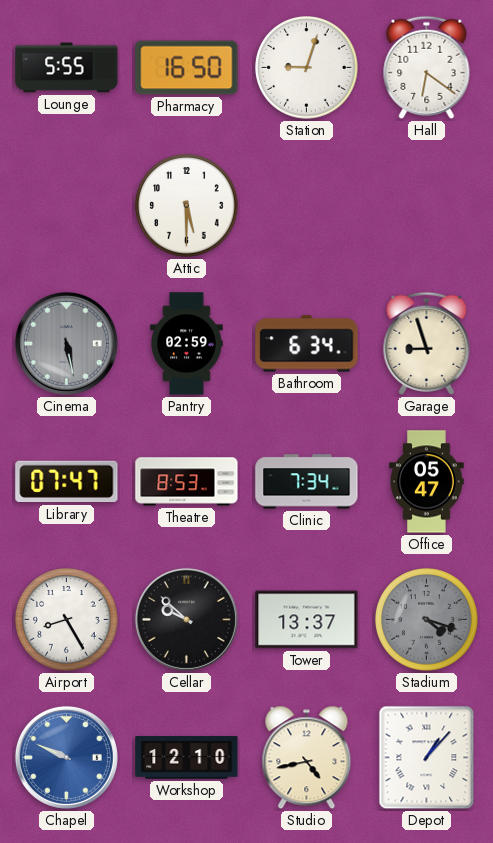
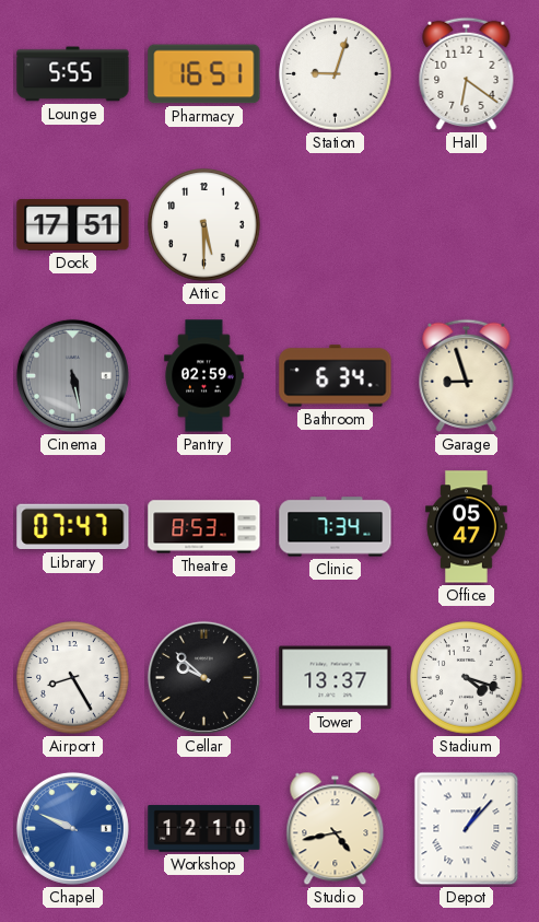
Pharmacy: 16:50 -> 16:51
Dock: none -> 17:51
Stadium dial: grey -> white
